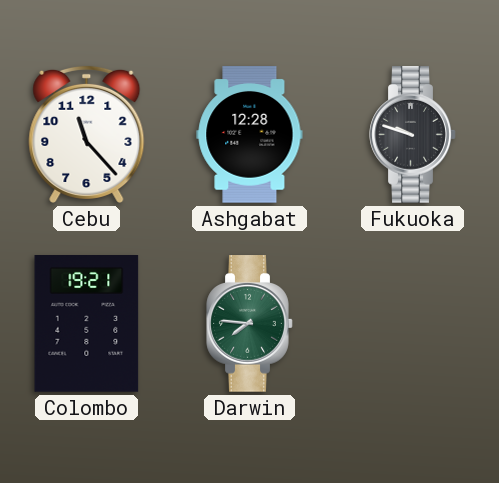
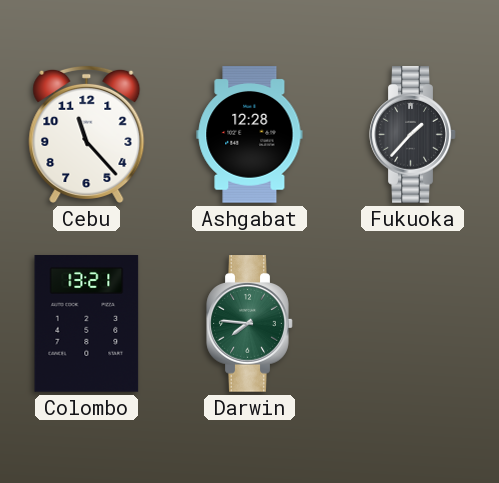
Fukuoka: 9:48 -> 1:37
Colombo: 19:21 -> 13:21
